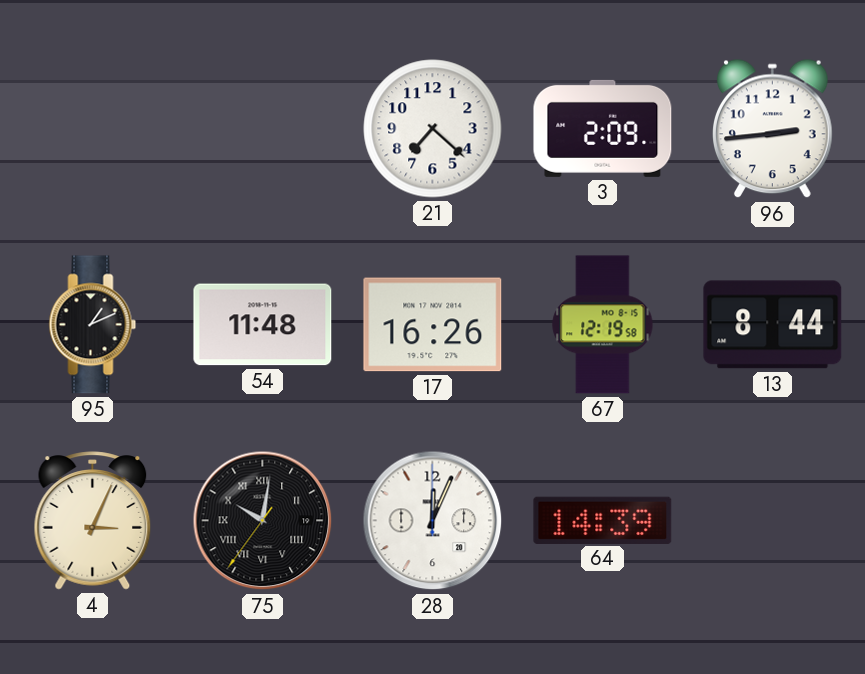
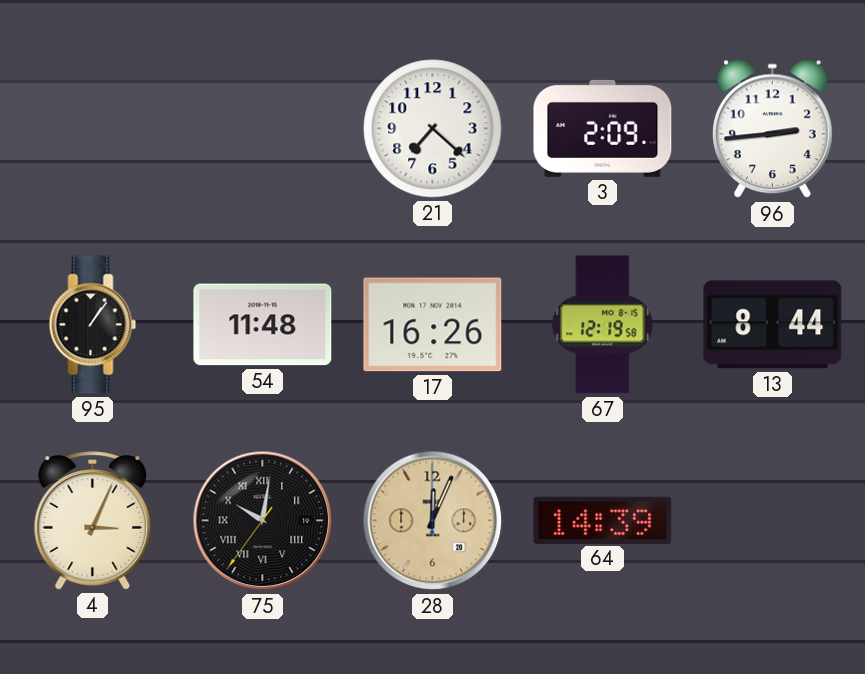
95: 1:11 -> 1:06
28 dial: white -> champagne
